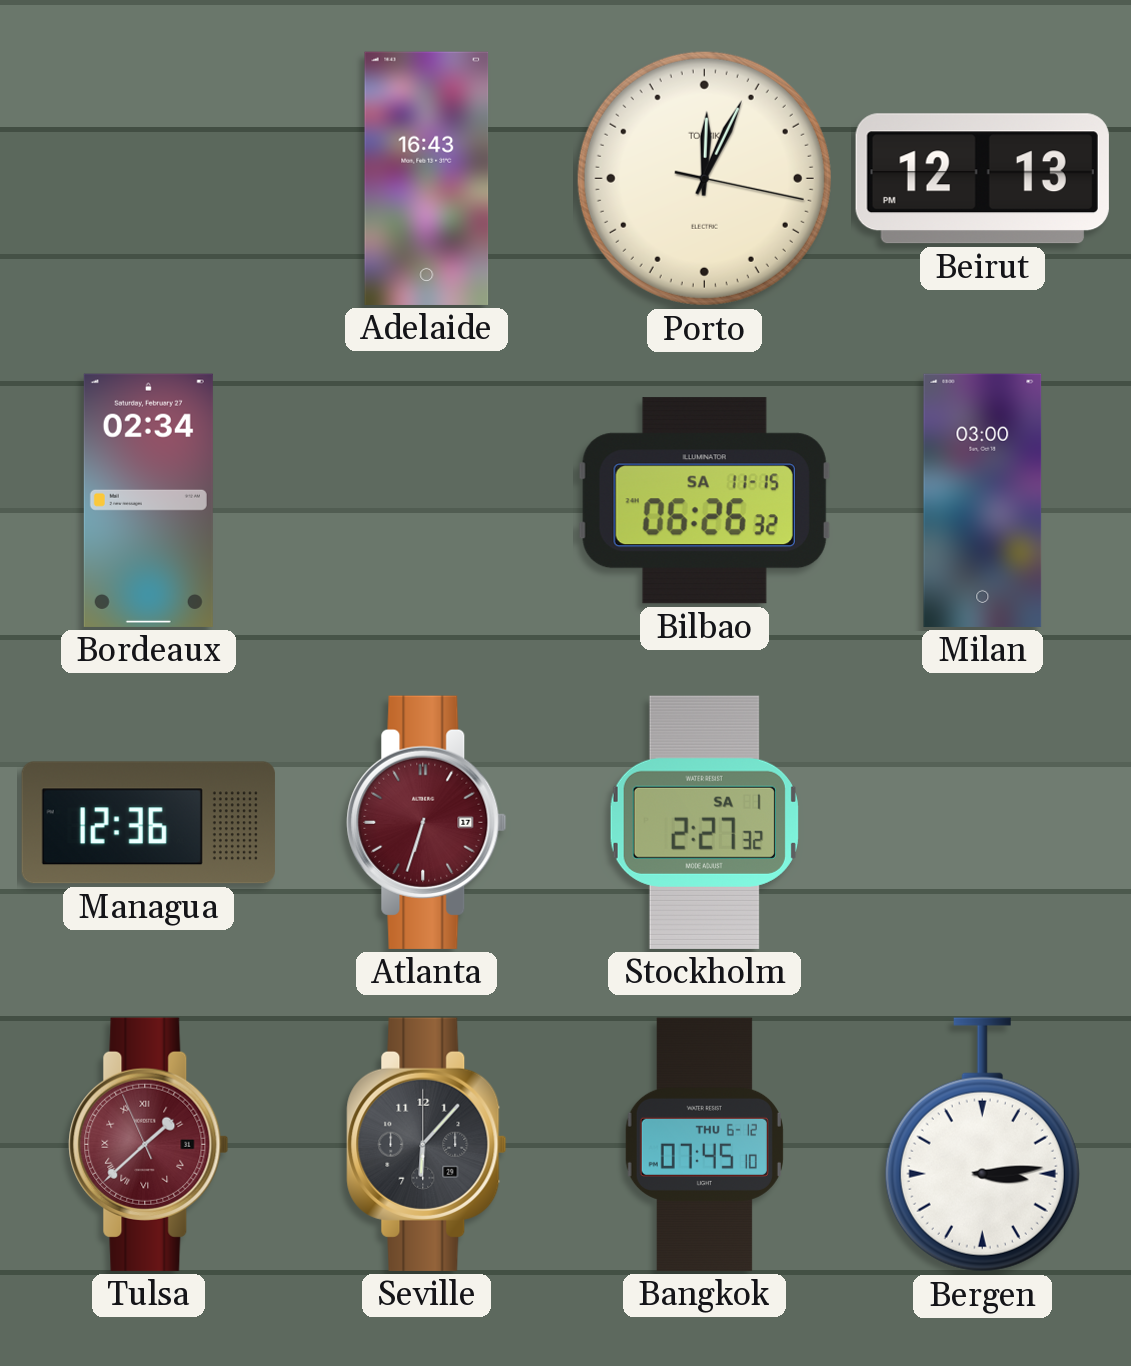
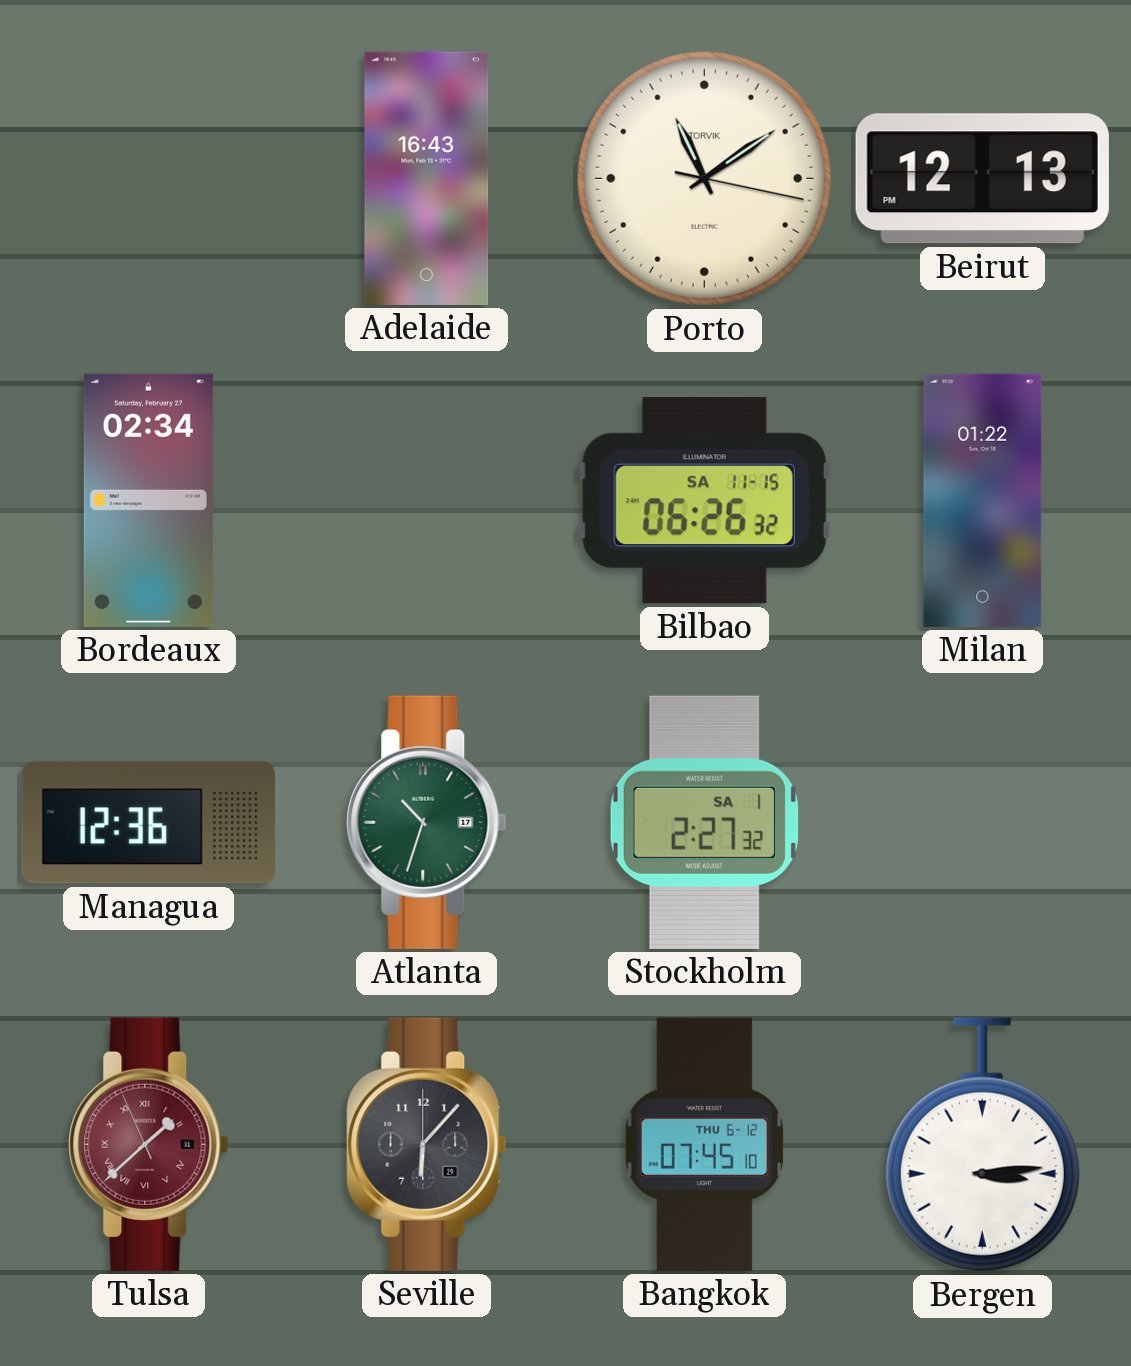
Porto: 12:04 -> 11:09
Milan: 03:00 -> 01:22
Atlanta: 6:33 -> 10:33
Atlanta dial: burgundy -> green
